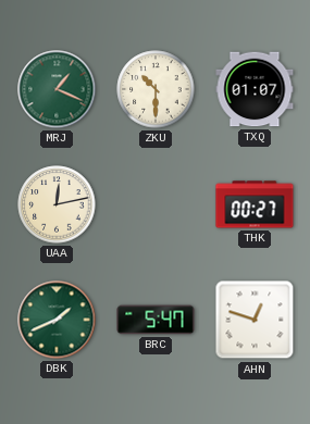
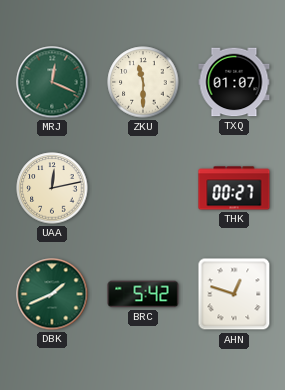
MRJ: 1:19 -> 12:19
ZKU: 10:30 -> 11:30
BRC: 5:47 -> 5:42
